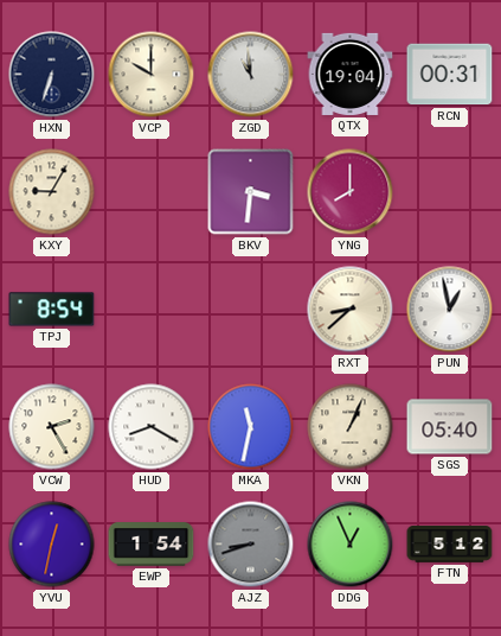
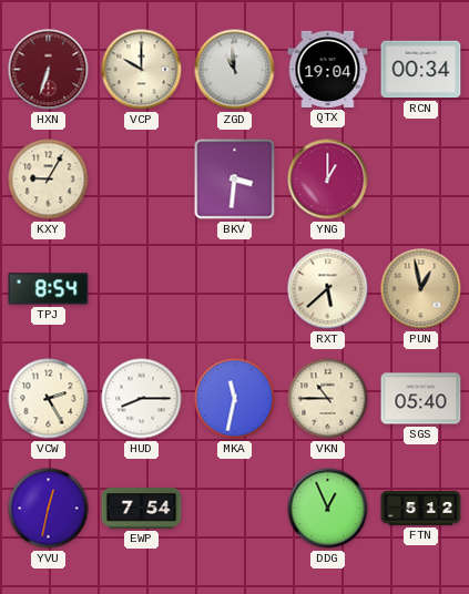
HXN dial: navy -> burgundy
RCN: 00:31 -> 00:34
YNG: 8:00 -> 1:00
RXT: 8:38 -> 5:38
PUN dial: white -> champagne
HUD: 8:20 -> 8:15
VKN: 1:04 -> 10:45
EWP: 1:54 -> 7:54
AJZ: 8:42 -> none
